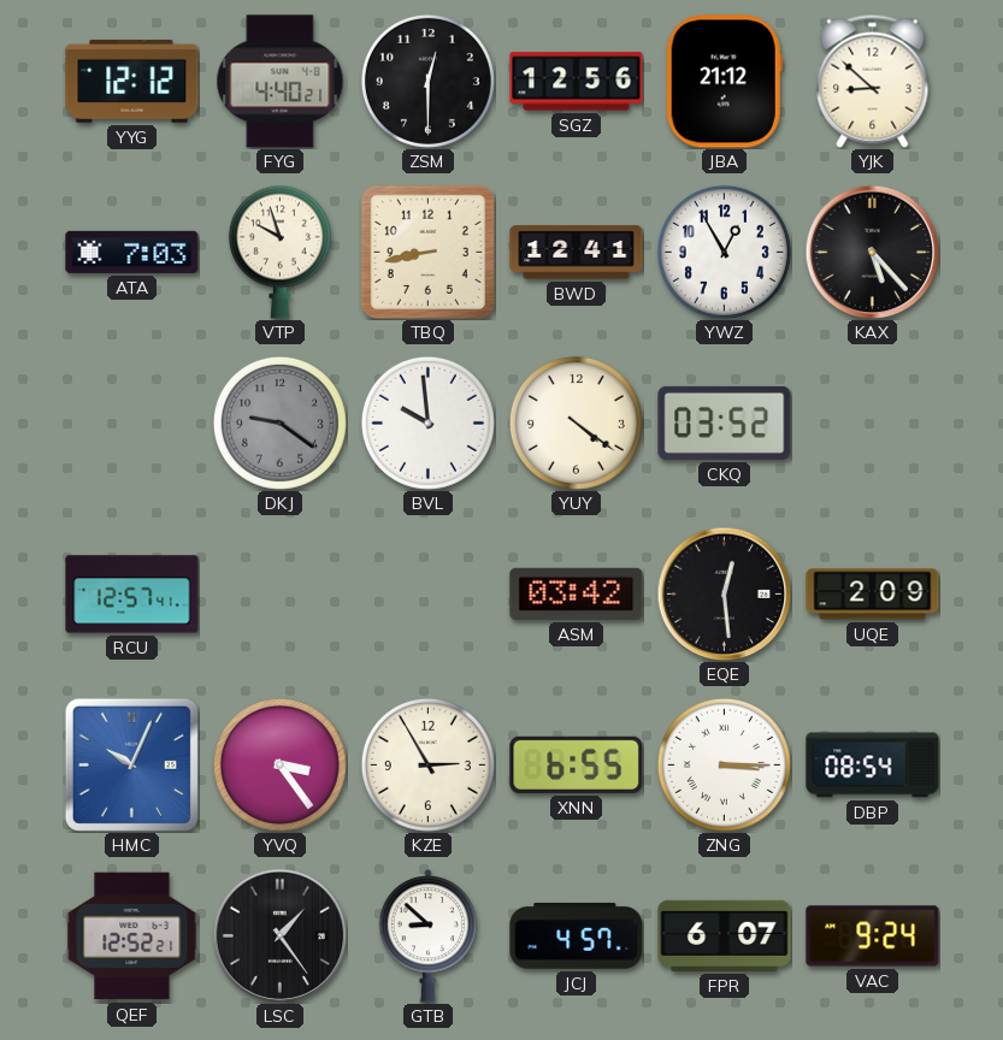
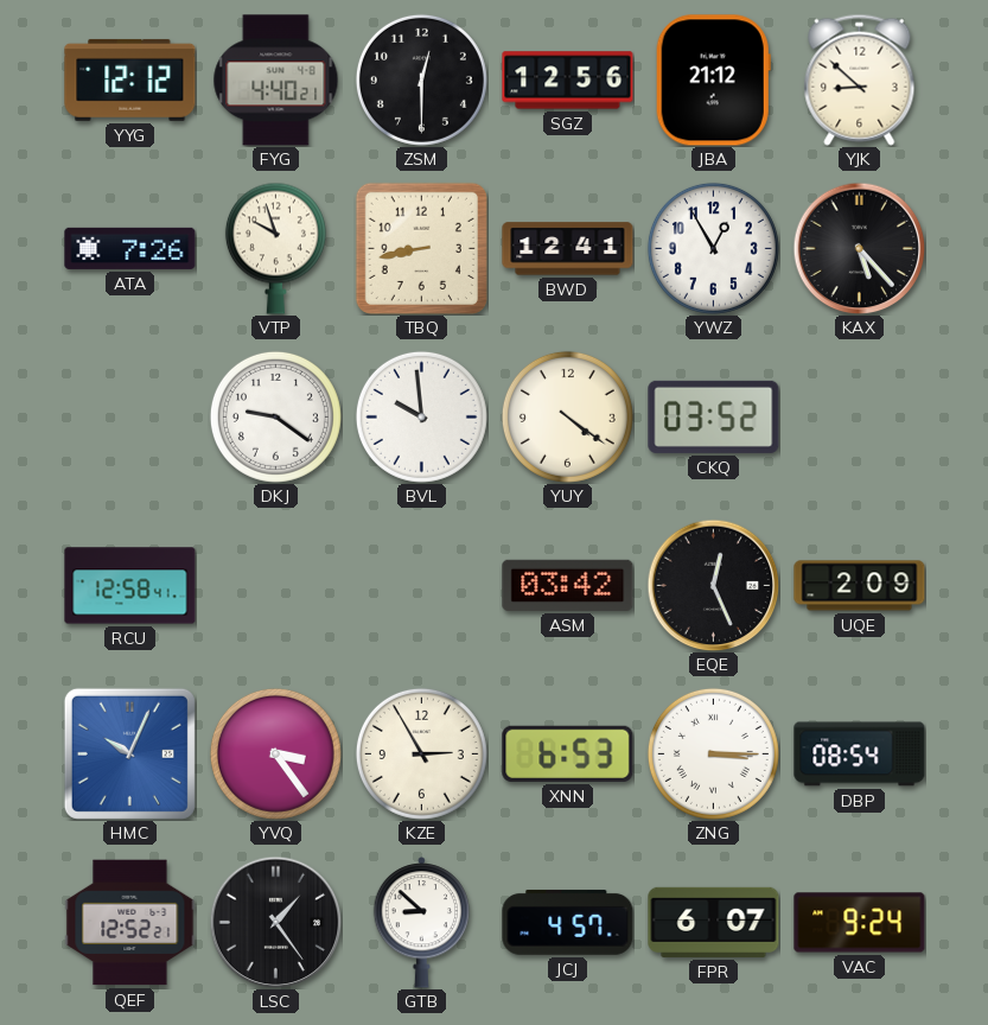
ATA: 7:03 -> 7:26
DKJ dial: grey -> white
RCU: 12:57 -> 12:58
EQE: 12:29 -> 12:26
XNN: 6:55 -> 6:53
